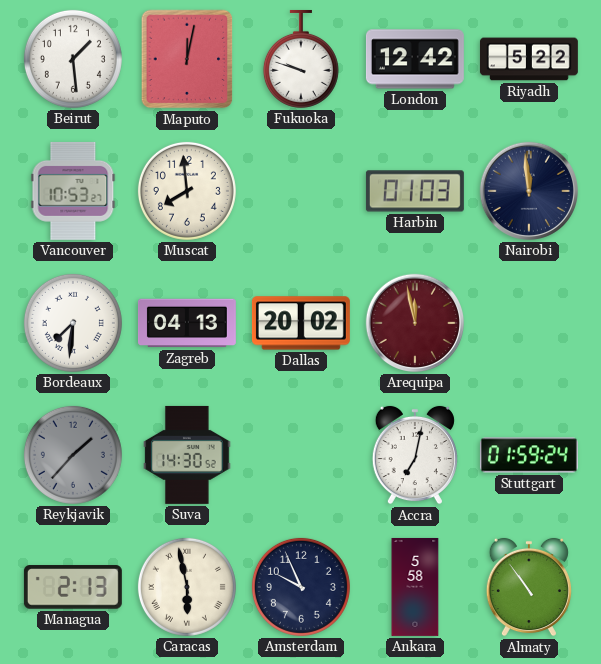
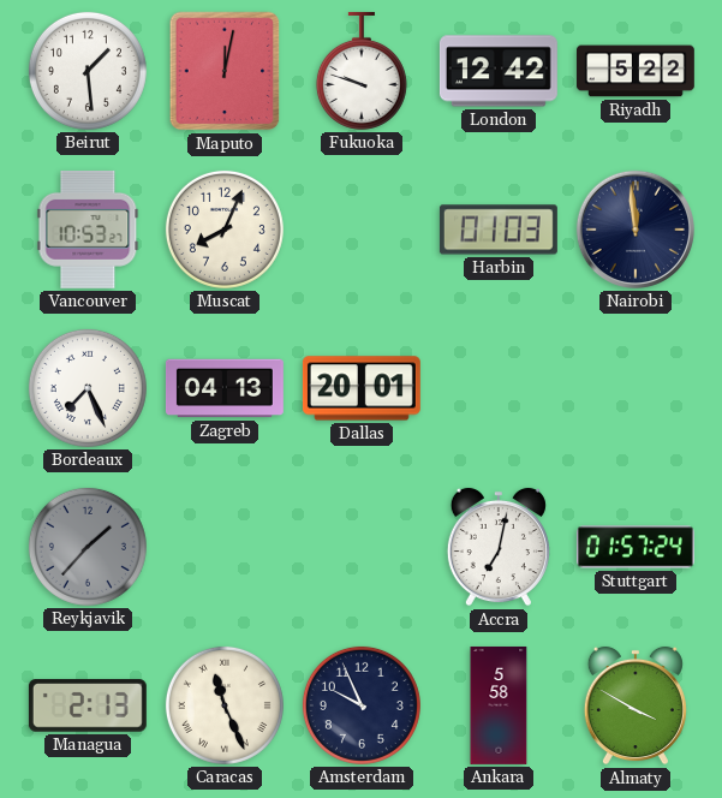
Muscat: 7:59 -> 8:04
Bordeaux: 7:31 -> 7:26
Dallas: 20:02 -> 20:01
Arequipa: 11:58 -> none
Suva: 14:30 -> none
Stuttgart: 01:59 -> 01:57
Caracas: 5:58 -> 11:26
Almaty: 10:54 -> 3:50
